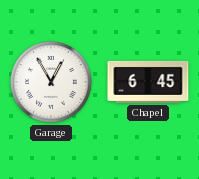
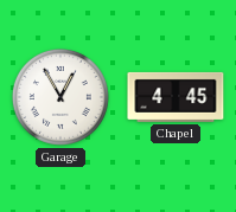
Chapel: 6:45 -> 4:45
